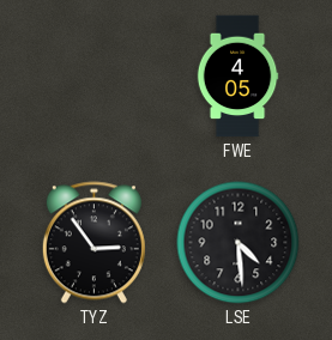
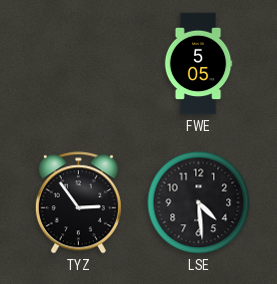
FWE: 4:05 -> 5:05
